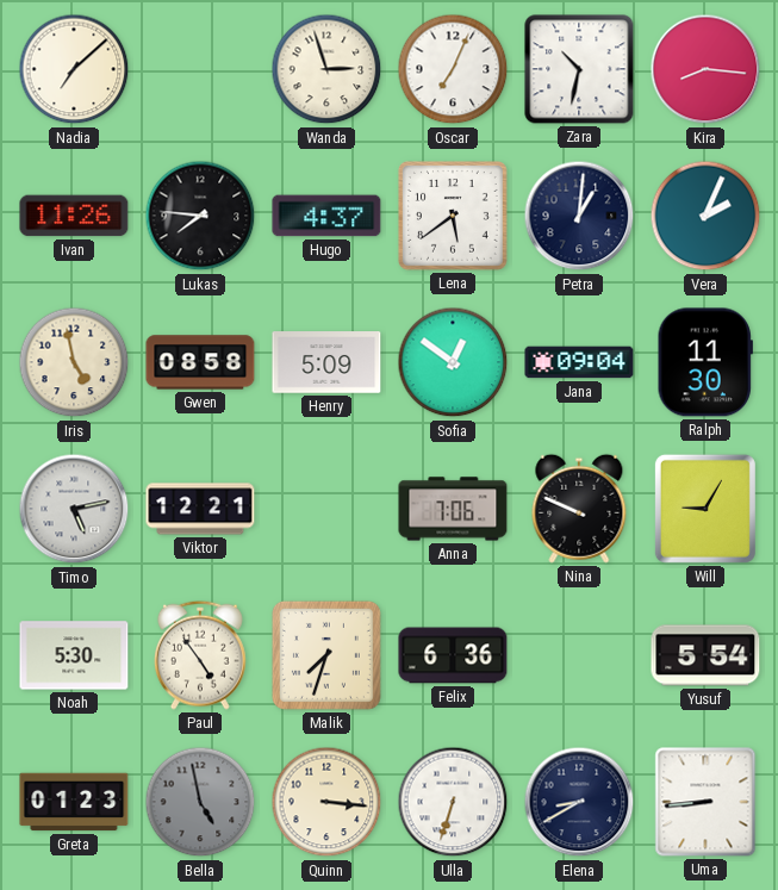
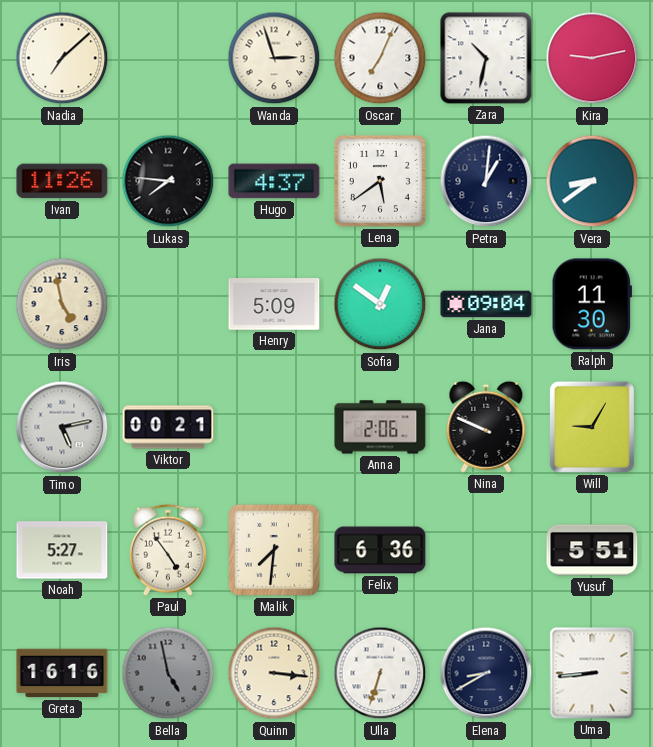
Kira: 8:16 -> 9:13
Vera: 2:04 -> 8:39
Gwen: 08:58 -> none
Viktor: 12:21 -> 00:21
Anna: 7:06 -> 2:06
Noah: 5:30 -> 5:27
Malik: 7:33 -> 7:31
Yusuf: 5:54 -> 5:51
Greta: 01:23 -> 16:16
